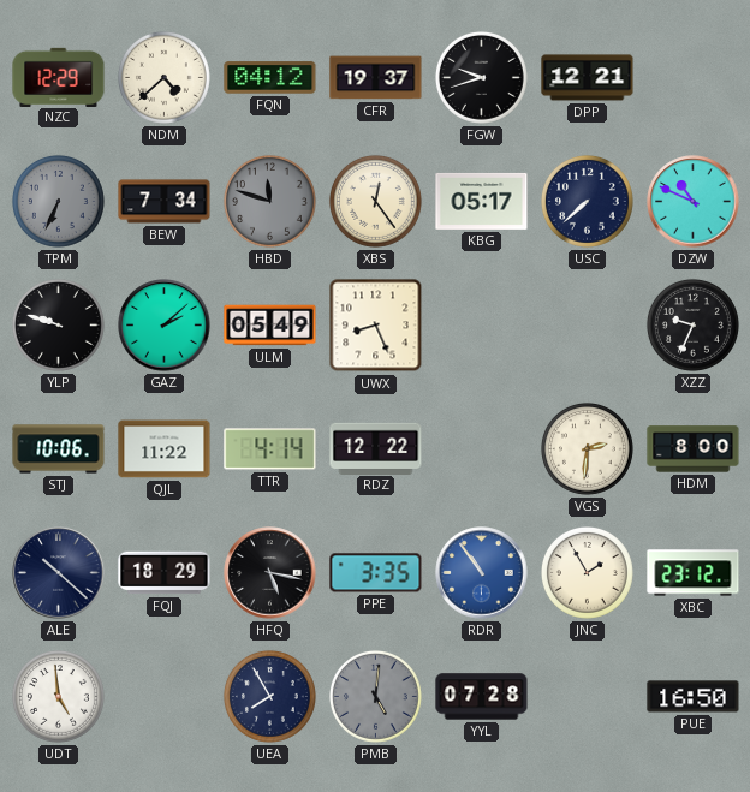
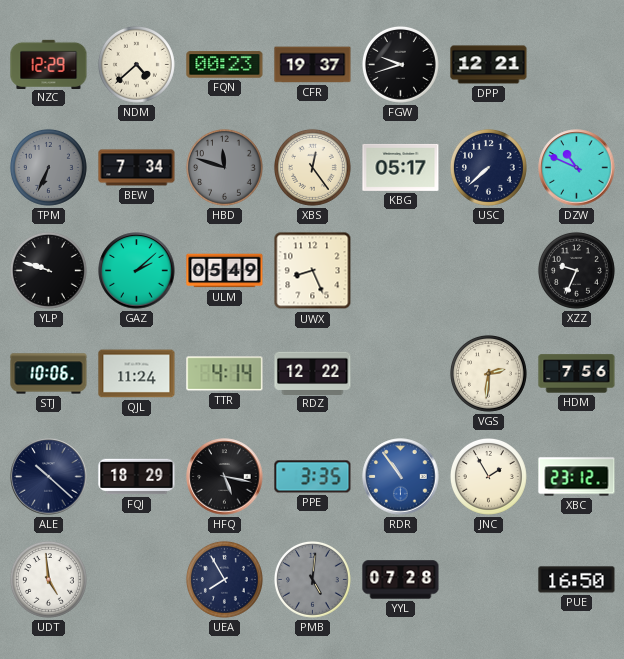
FQN: 04:12 -> 00:23
QJL: 11:22 -> 11:24
HDM: 8:00 -> 7:56
